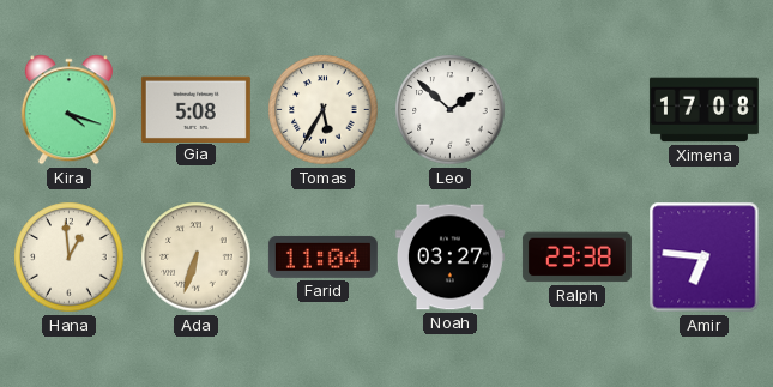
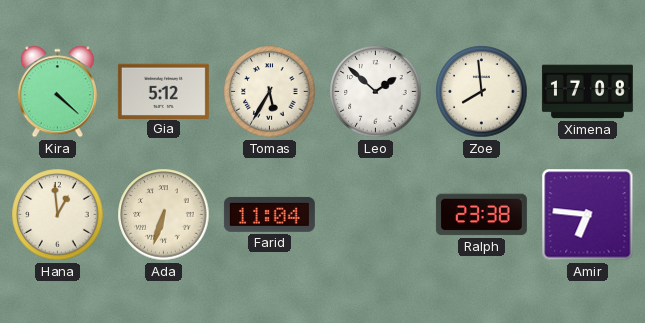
Kira: 4:18 -> 4:22
Gia: 5:08 -> 5:12
Zoe: none -> 7:59
Noah: 03:27 -> none
